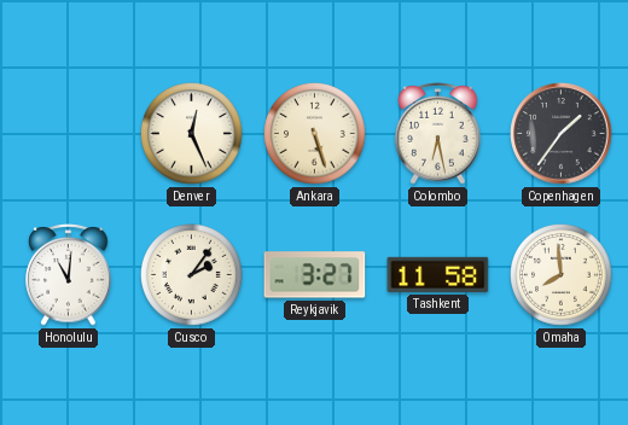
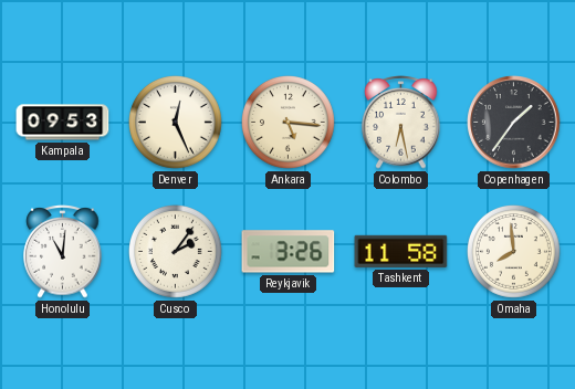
Kampala: none -> 09:53
Ankara: 5:27 -> 5:16
Reykjavik: 3:27 -> 3:26
